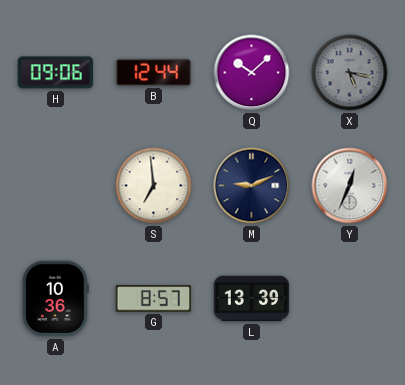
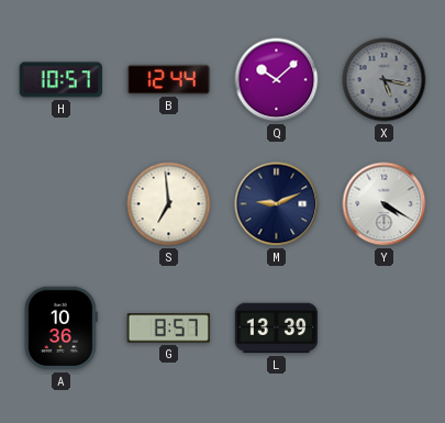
H: 09:06 -> 10:57
Y: 12:34 -> 4:20
